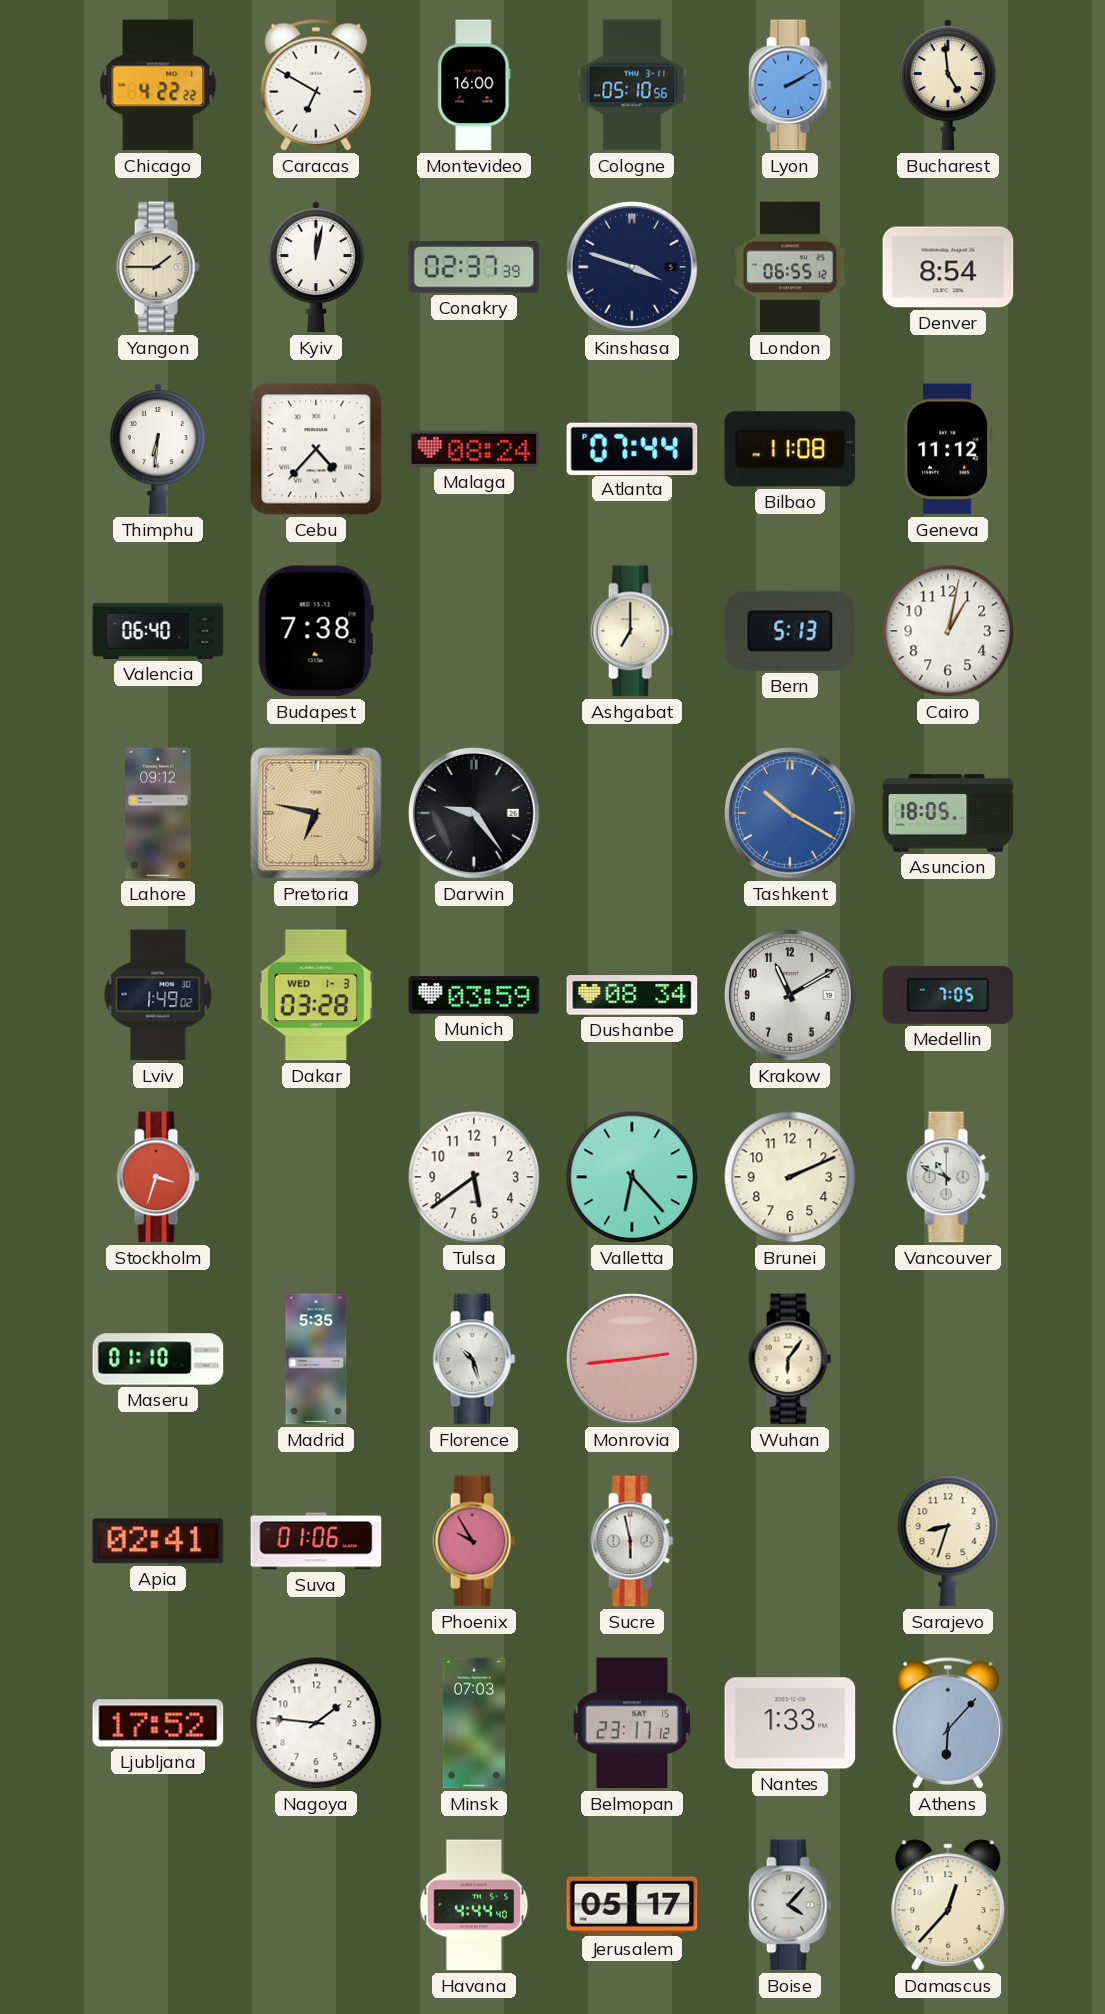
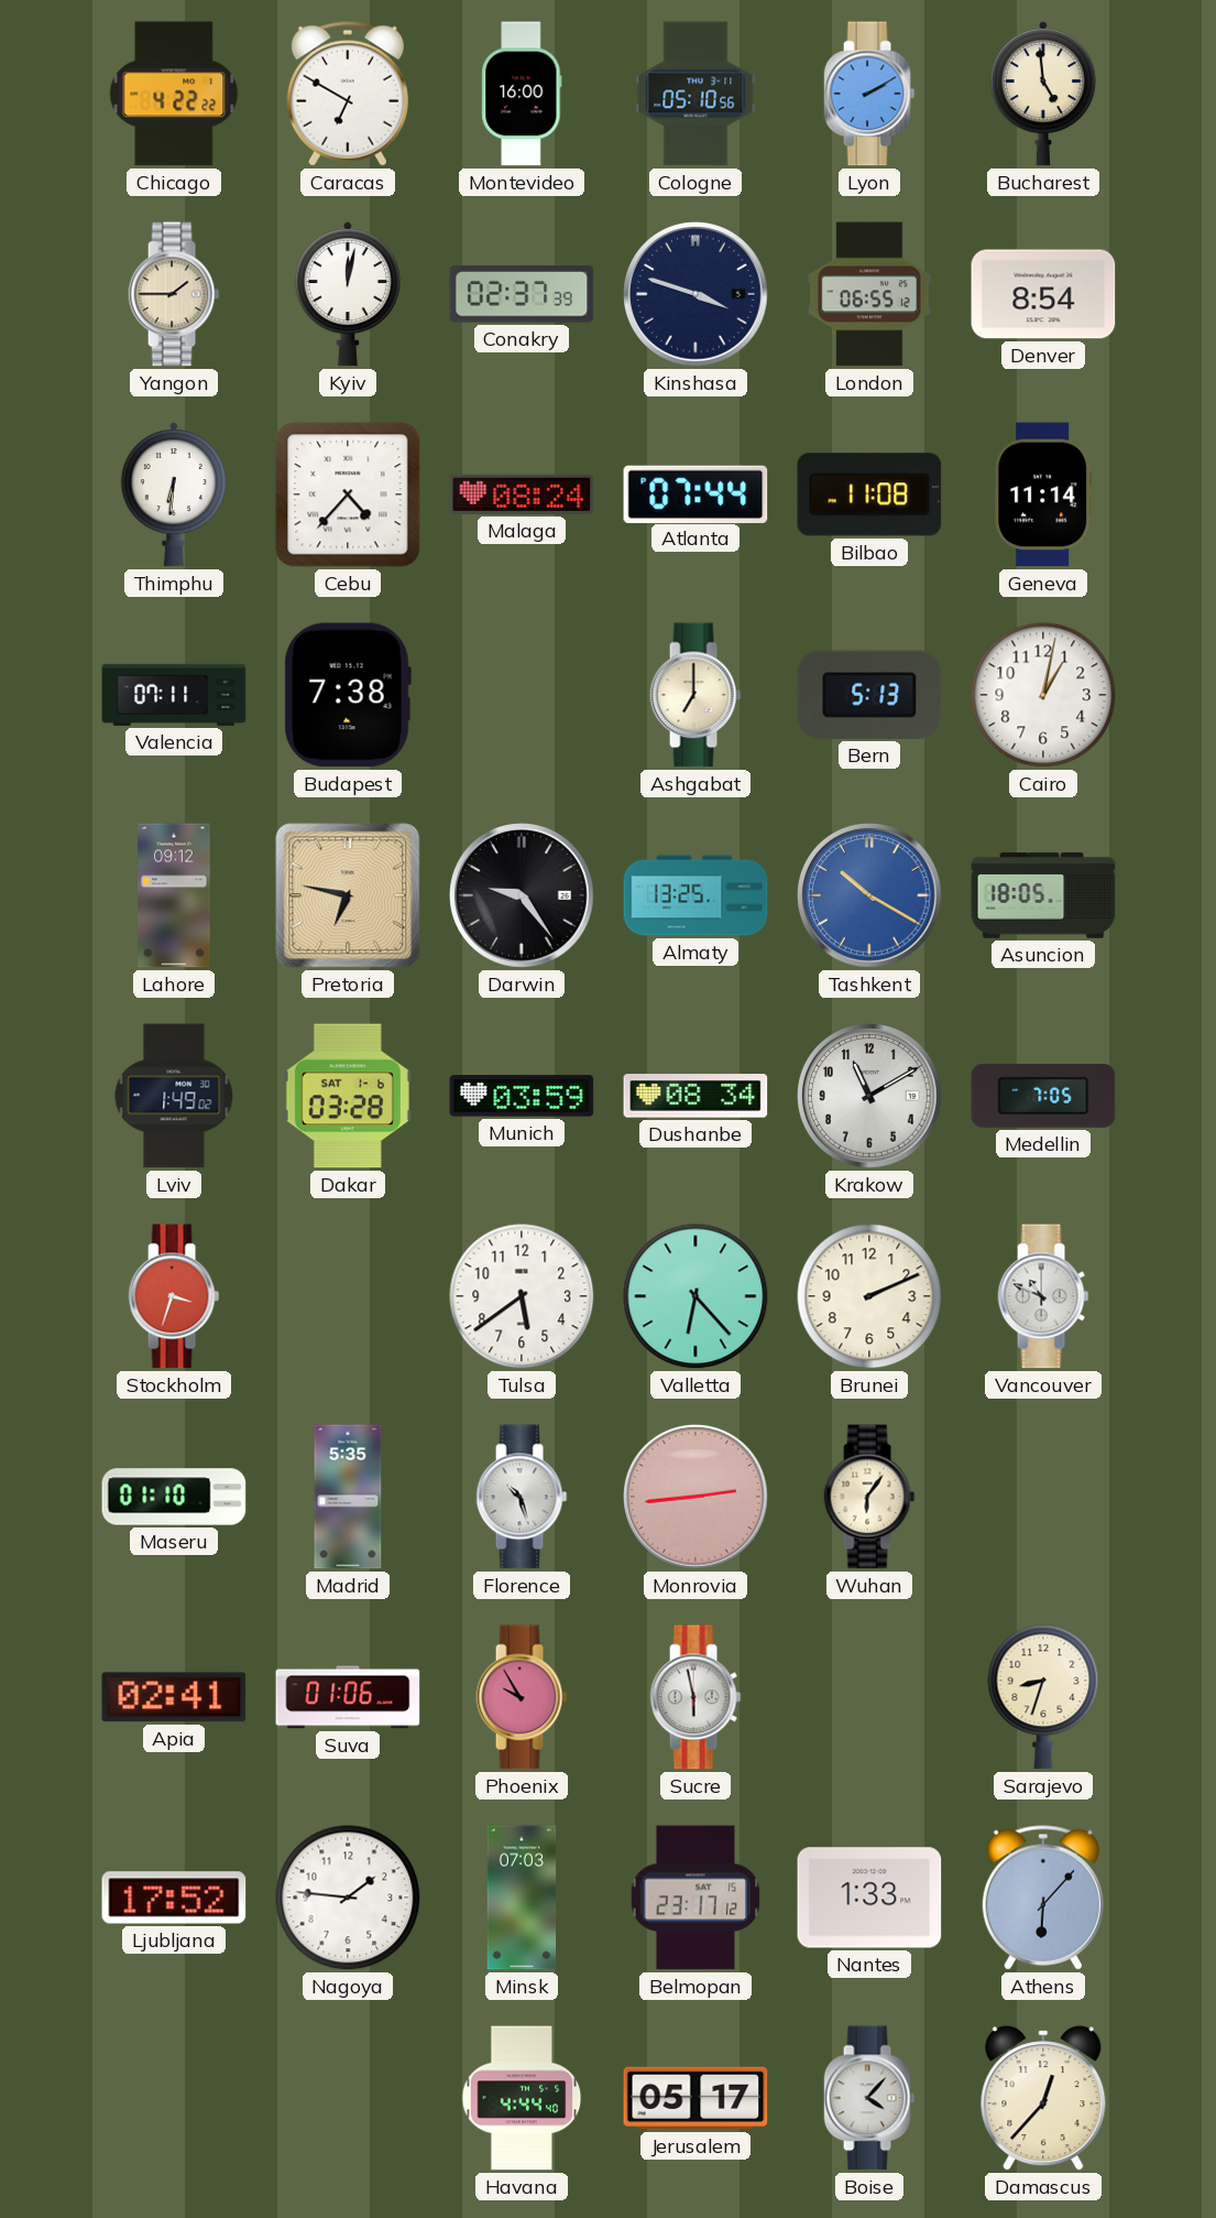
Geneva: 11:12 -> 11:14
Valencia: 06:40 -> 07:11
Almaty: none -> 13:25
Dakar date: WED 1-3 -> SAT 1-6
